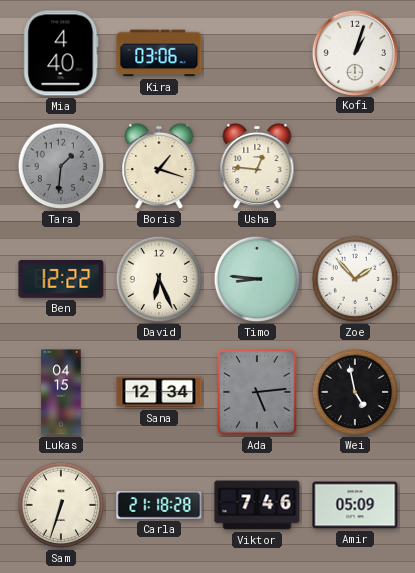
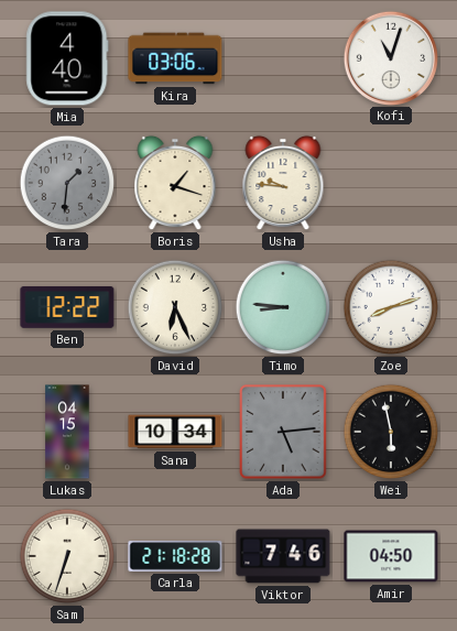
Kofi: 1:03 -> 11:03
Usha: 12:46 -> 9:46
Zoe: 1:53 -> 8:12
Sana: 12:34 -> 10:34
Wei: 4:58 -> 5:58
Amir: 05:09 -> 04:50
